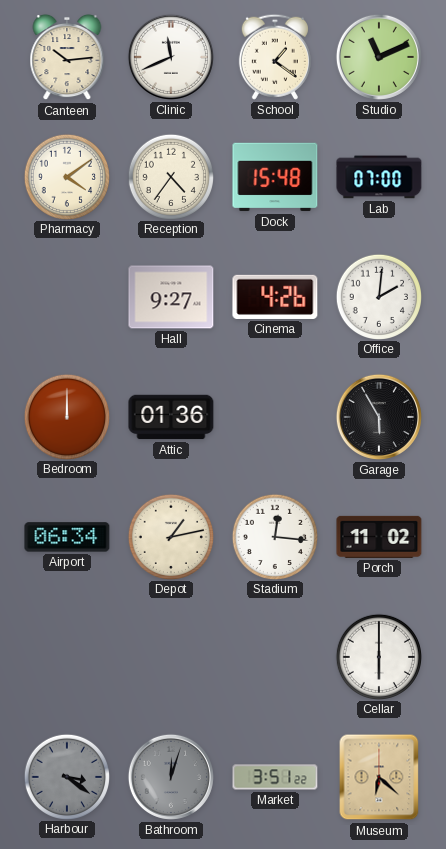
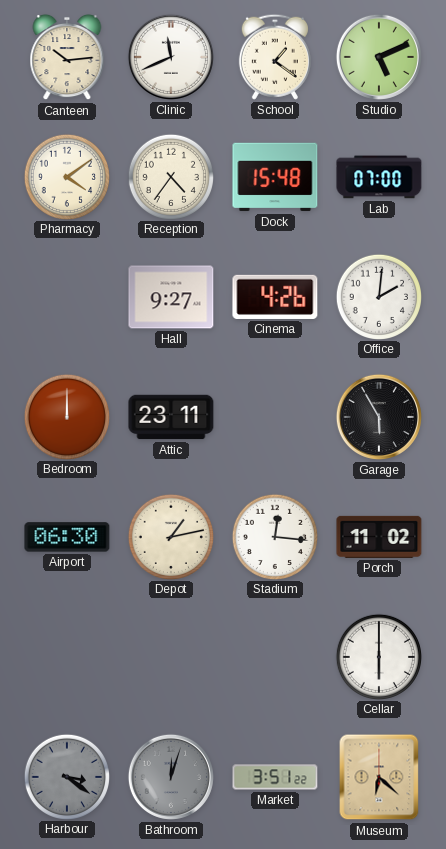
Studio: 11:11 -> 5:11
Attic: 01:36 -> 23:11
Airport: 06:34 -> 06:30
